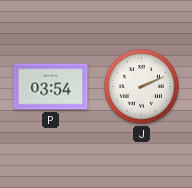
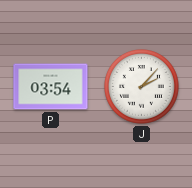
J: 2:11 -> 2:07
